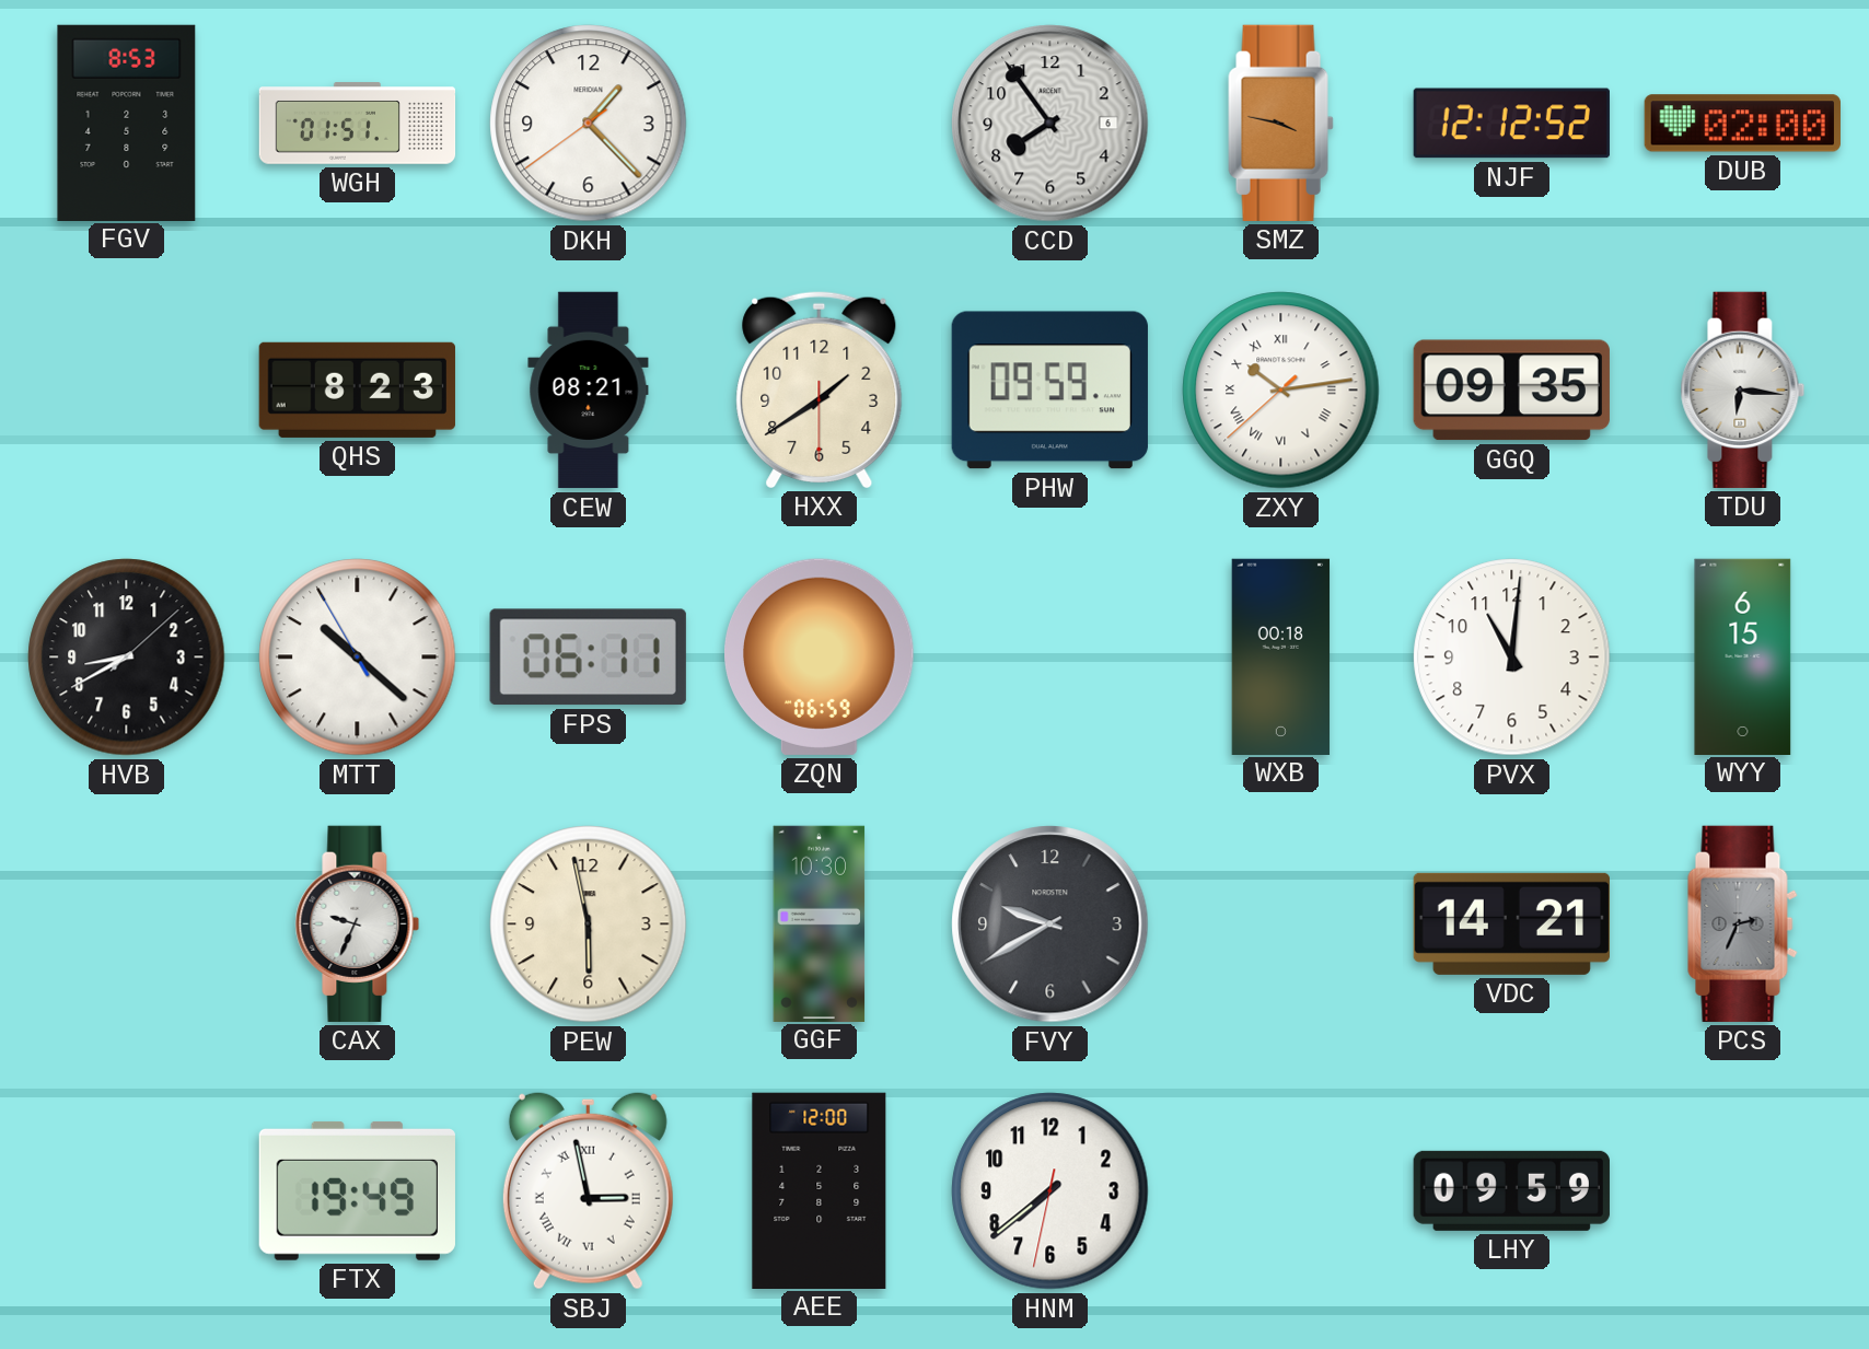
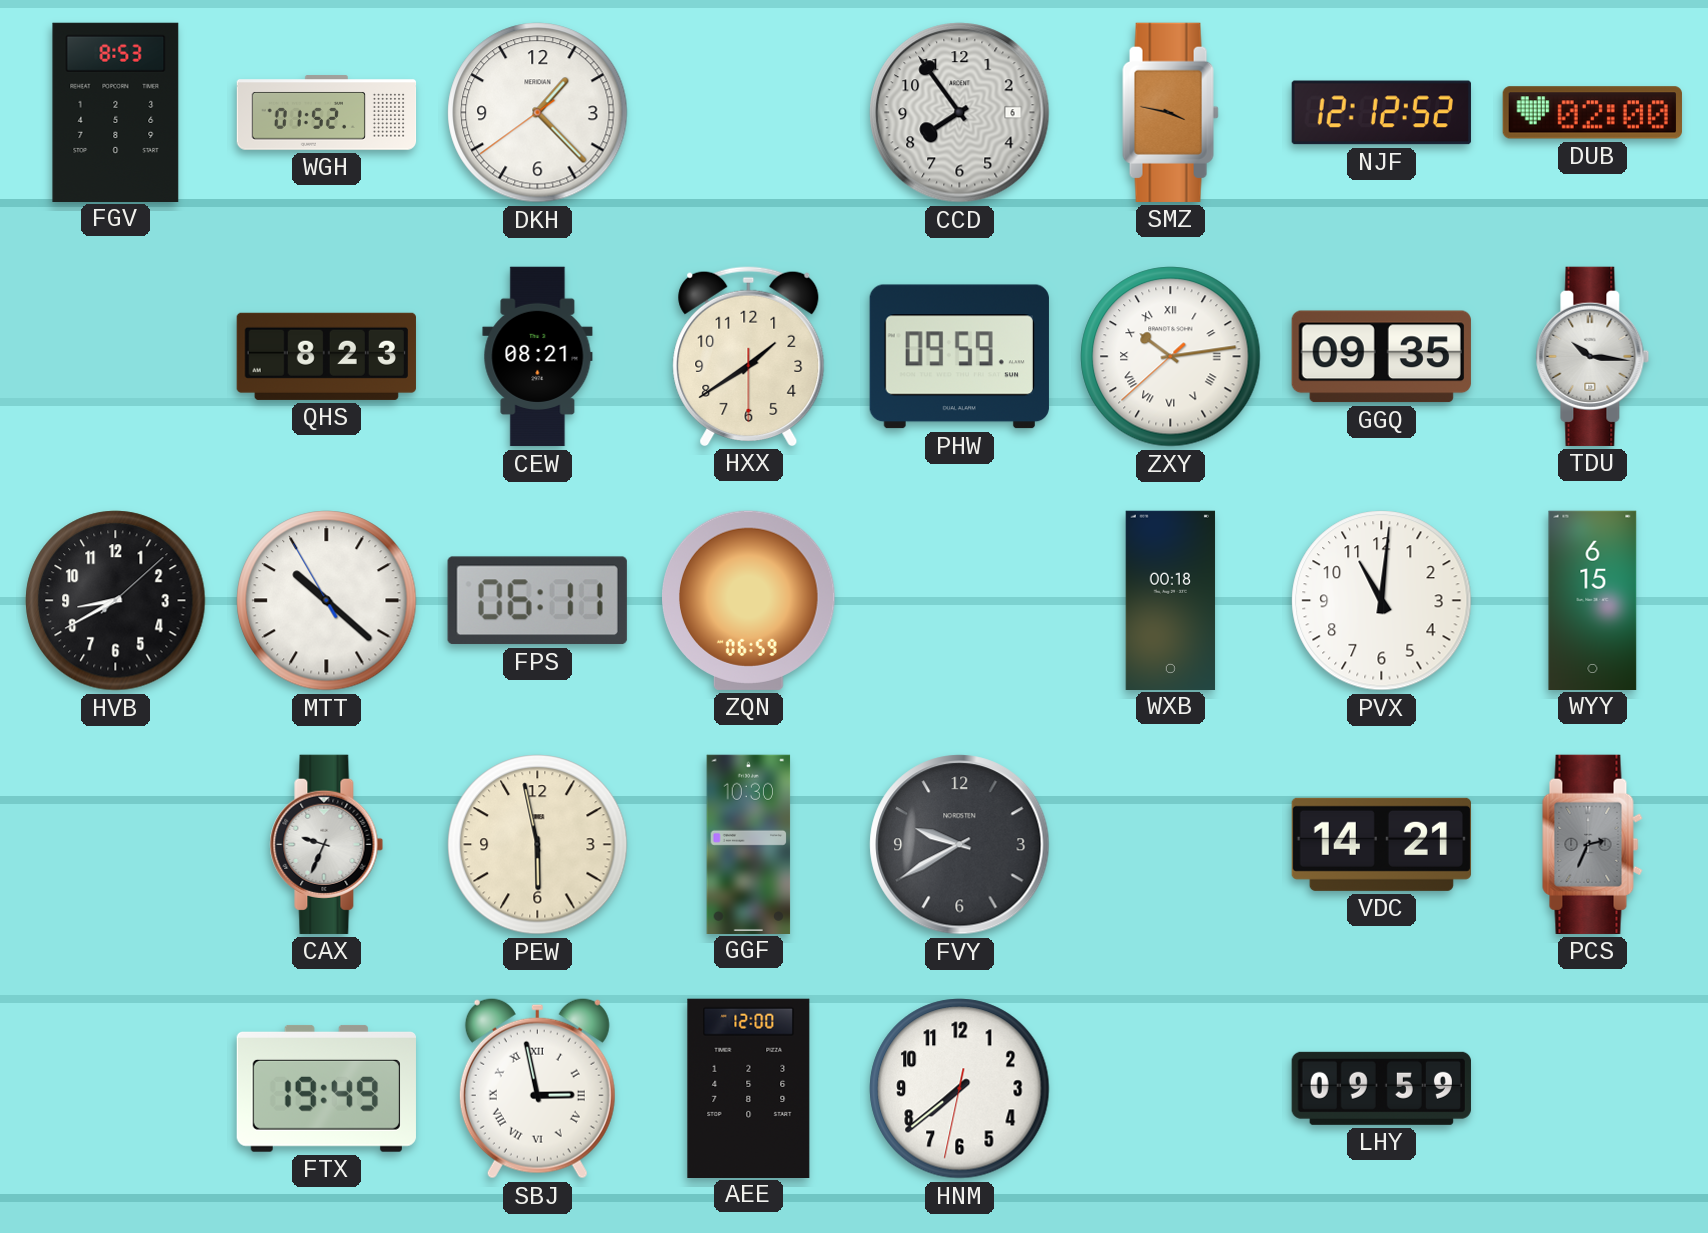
WGH: 01:51 -> 01:52
TDU: 6:16 -> 10:16
